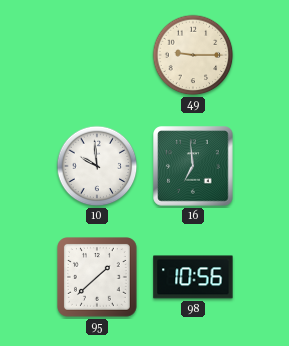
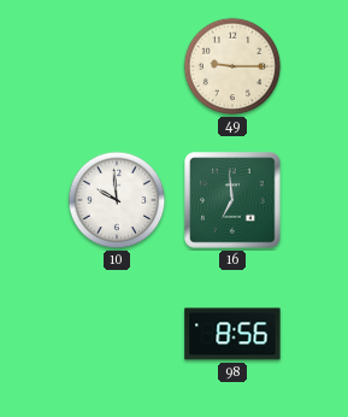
95: 1:38 -> none
98: 10:56 -> 8:56
